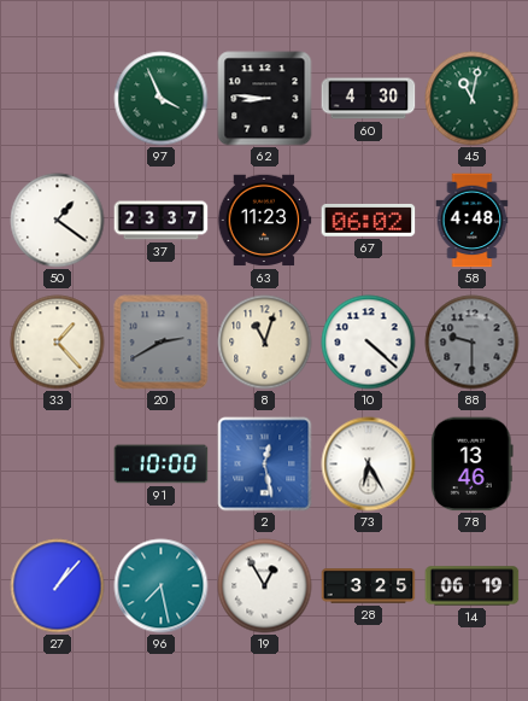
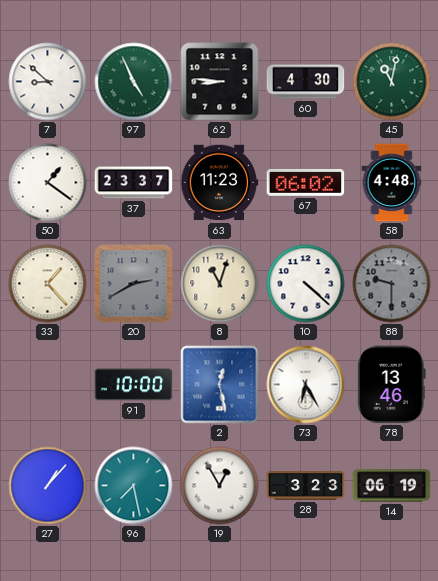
7: none -> 8:52
97: 3:56 -> 4:56
28: 3:25 -> 3:23
